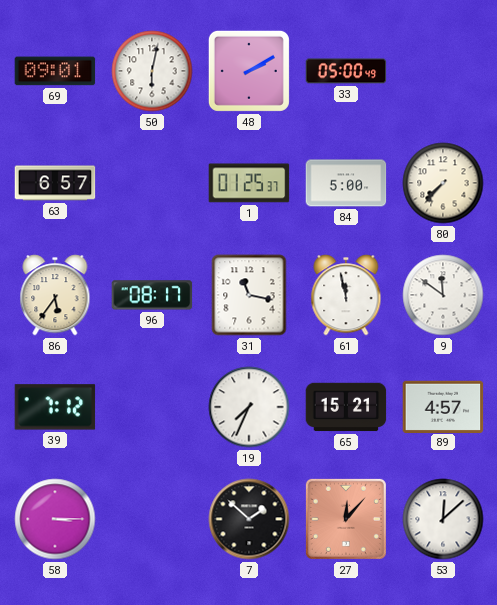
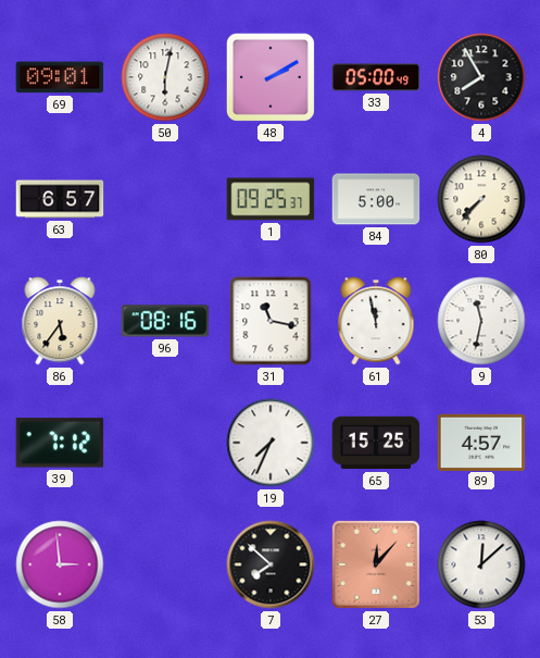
4: none -> 7:55
1: 01:25 -> 09:25
96: 08:17 -> 08:16
9: 11:51 -> 11:32
65: 15:21 -> 15:25
58: 3:15 -> 2:59
7: 1:52 -> 7:52
